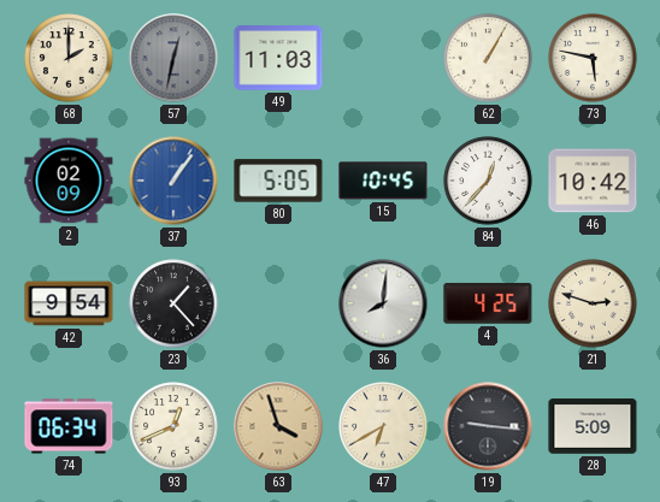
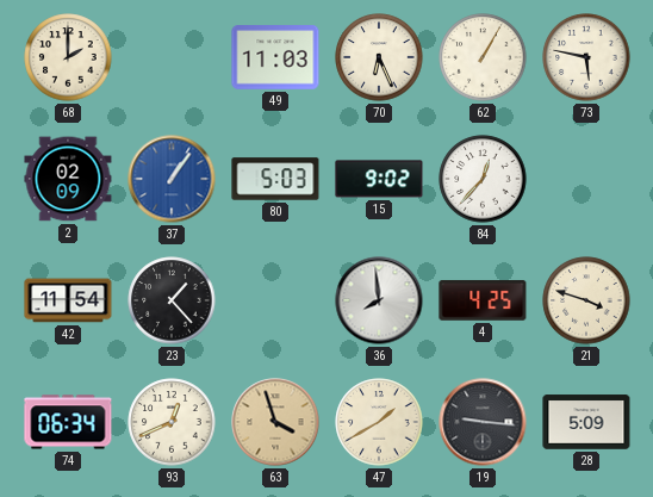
57: 12:32 -> none
70: none -> 6:26
80: 5:05 -> 5:03
15: 10:45 -> 9:02
46: 10:42 -> none
42: 9:54 -> 11:54
36: 8:01 -> 7:59
21: 2:48 -> 3:48
47: 6:40 -> 1:40
